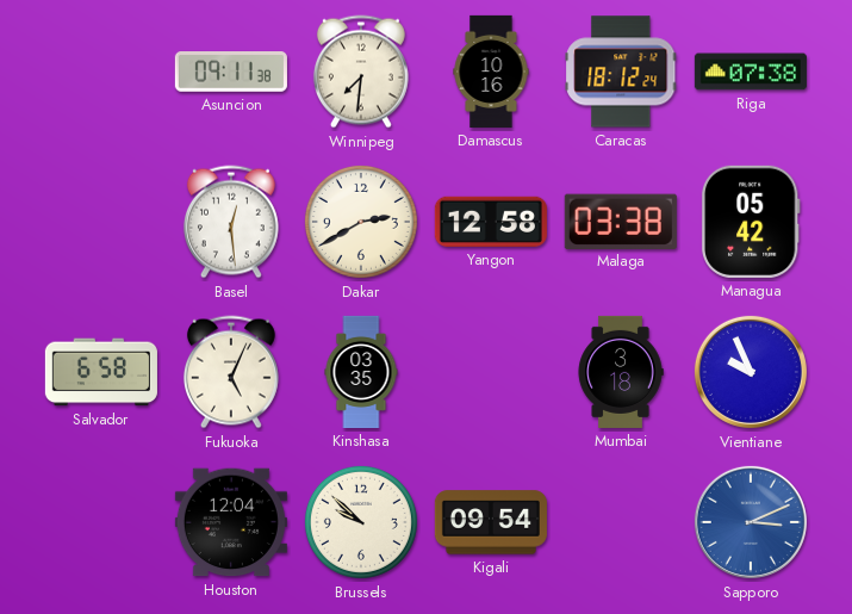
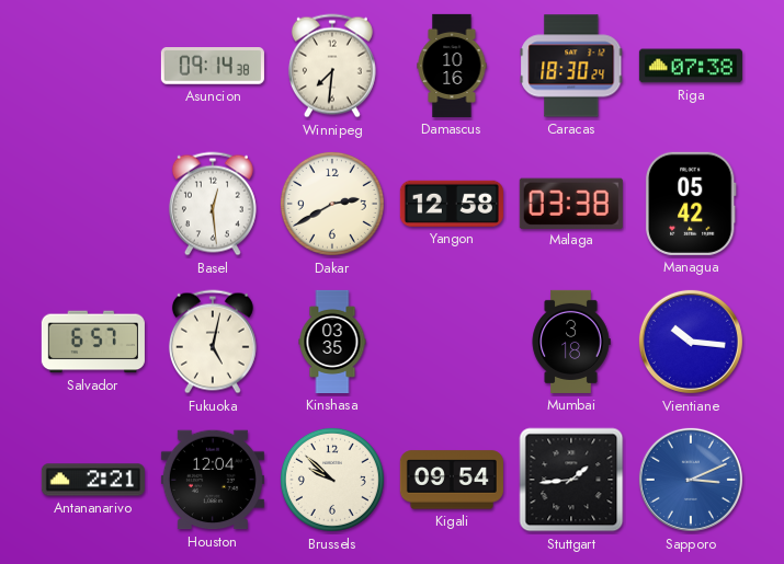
Asuncion: 09:11 -> 09:14
Caracas: 18:12 -> 18:30
Salvador: 6:58 -> 6:57
Fukuoka: 5:04 -> 5:02
Vientiane: 9:56 -> 10:16
Antananarivo: none -> 2:21
Stuttgart: none -> 1:44
